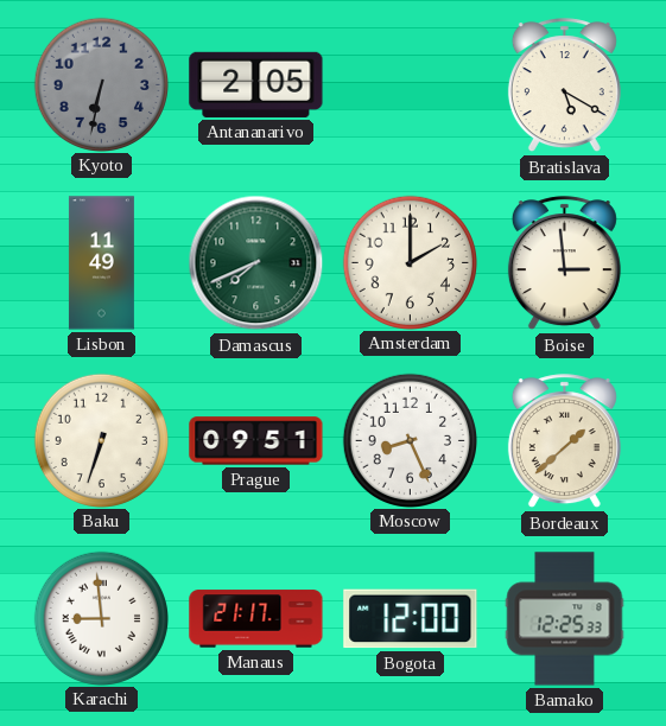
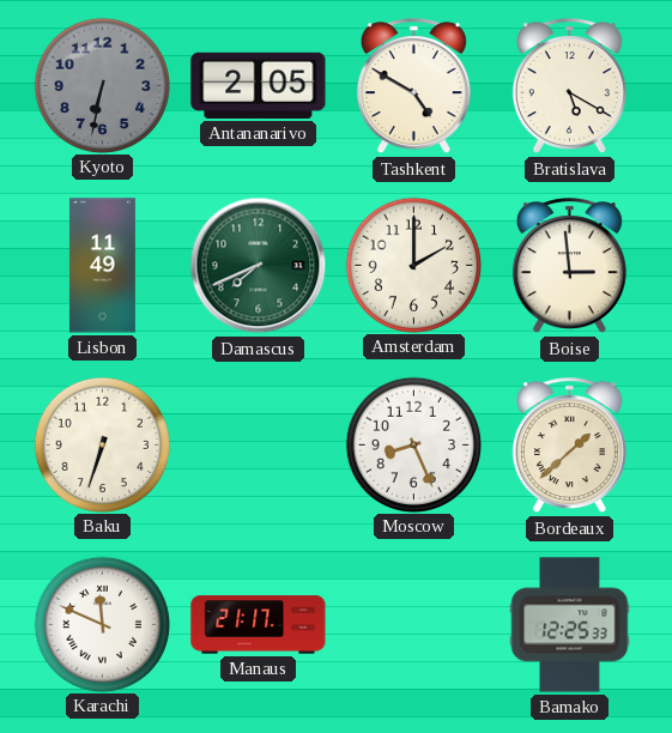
Tashkent: none -> 4:50
Prague: 09:51 -> none
Karachi: 8:59 -> 11:49
Bogota: 12:00 -> none
